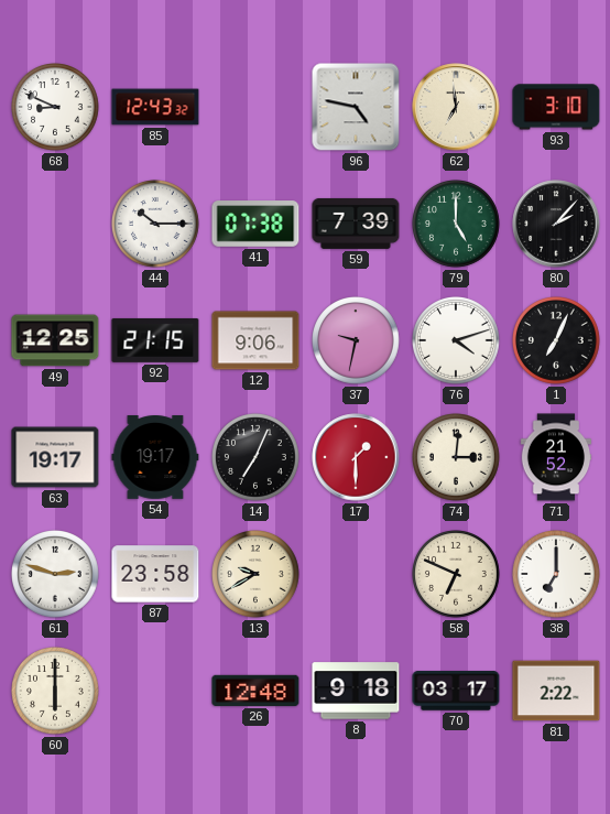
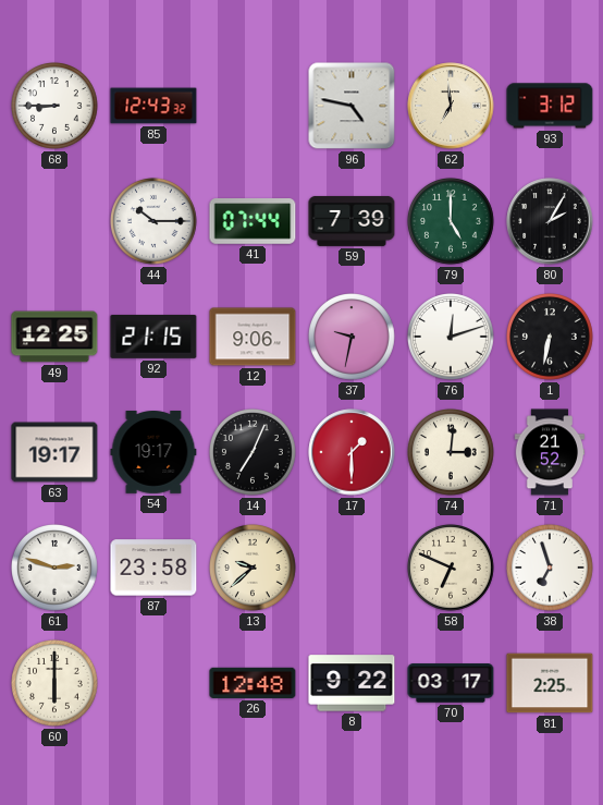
68: 8:49 -> 8:45
93: 3:10 -> 3:12
41: 07:38 -> 07:44
80: 2:07 -> 2:05
76: 4:12 -> 12:12
1: 7:04 -> 6:32
13: 9:40 -> 9:38
38: 7:00 -> 6:57
8: 9:18 -> 9:22
81: 2:22 -> 2:25
